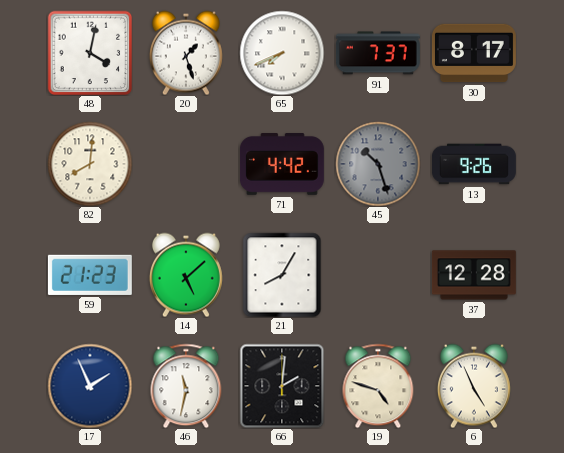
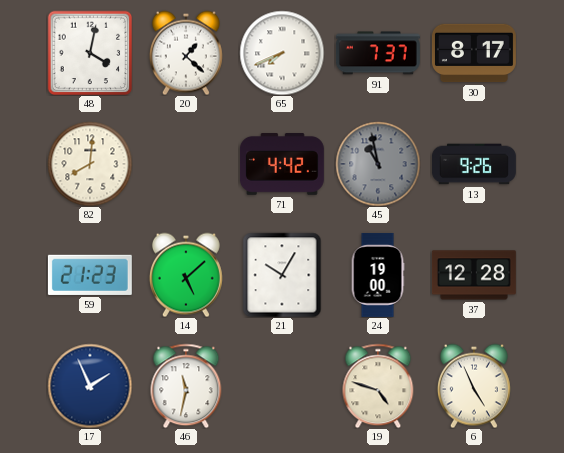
20: 1:27 -> 1:22
45: 10:27 -> 10:58
21: 8:05 -> 10:05
24: none -> 19:00
66: 2:01 -> none
